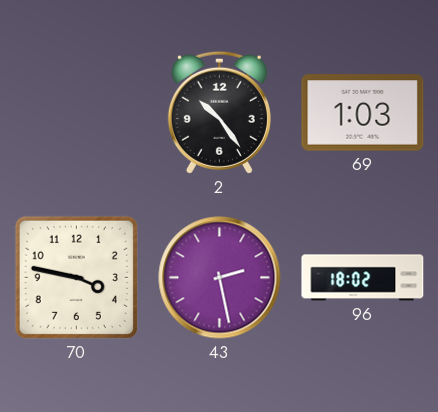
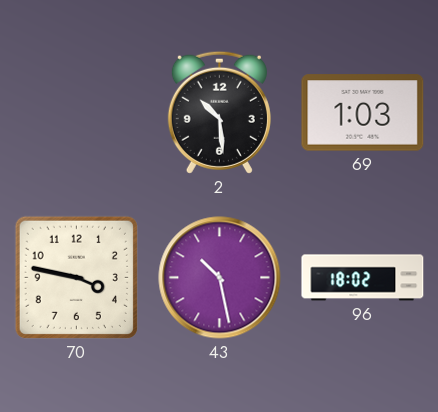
2: 10:24 -> 10:29
43: 2:28 -> 10:28
